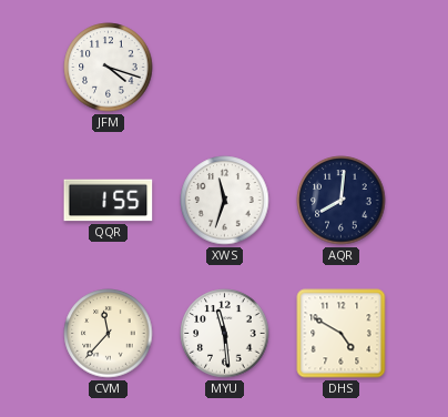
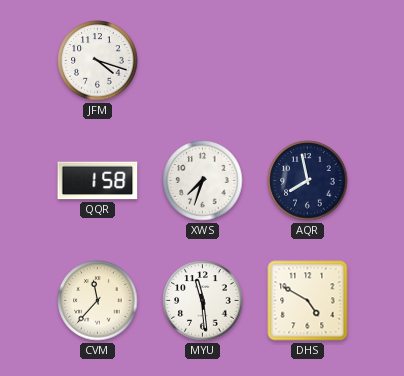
QQR: 1:55 -> 1:58
XWS: 11:33 -> 7:33
AQR: 8:01 -> 7:58
